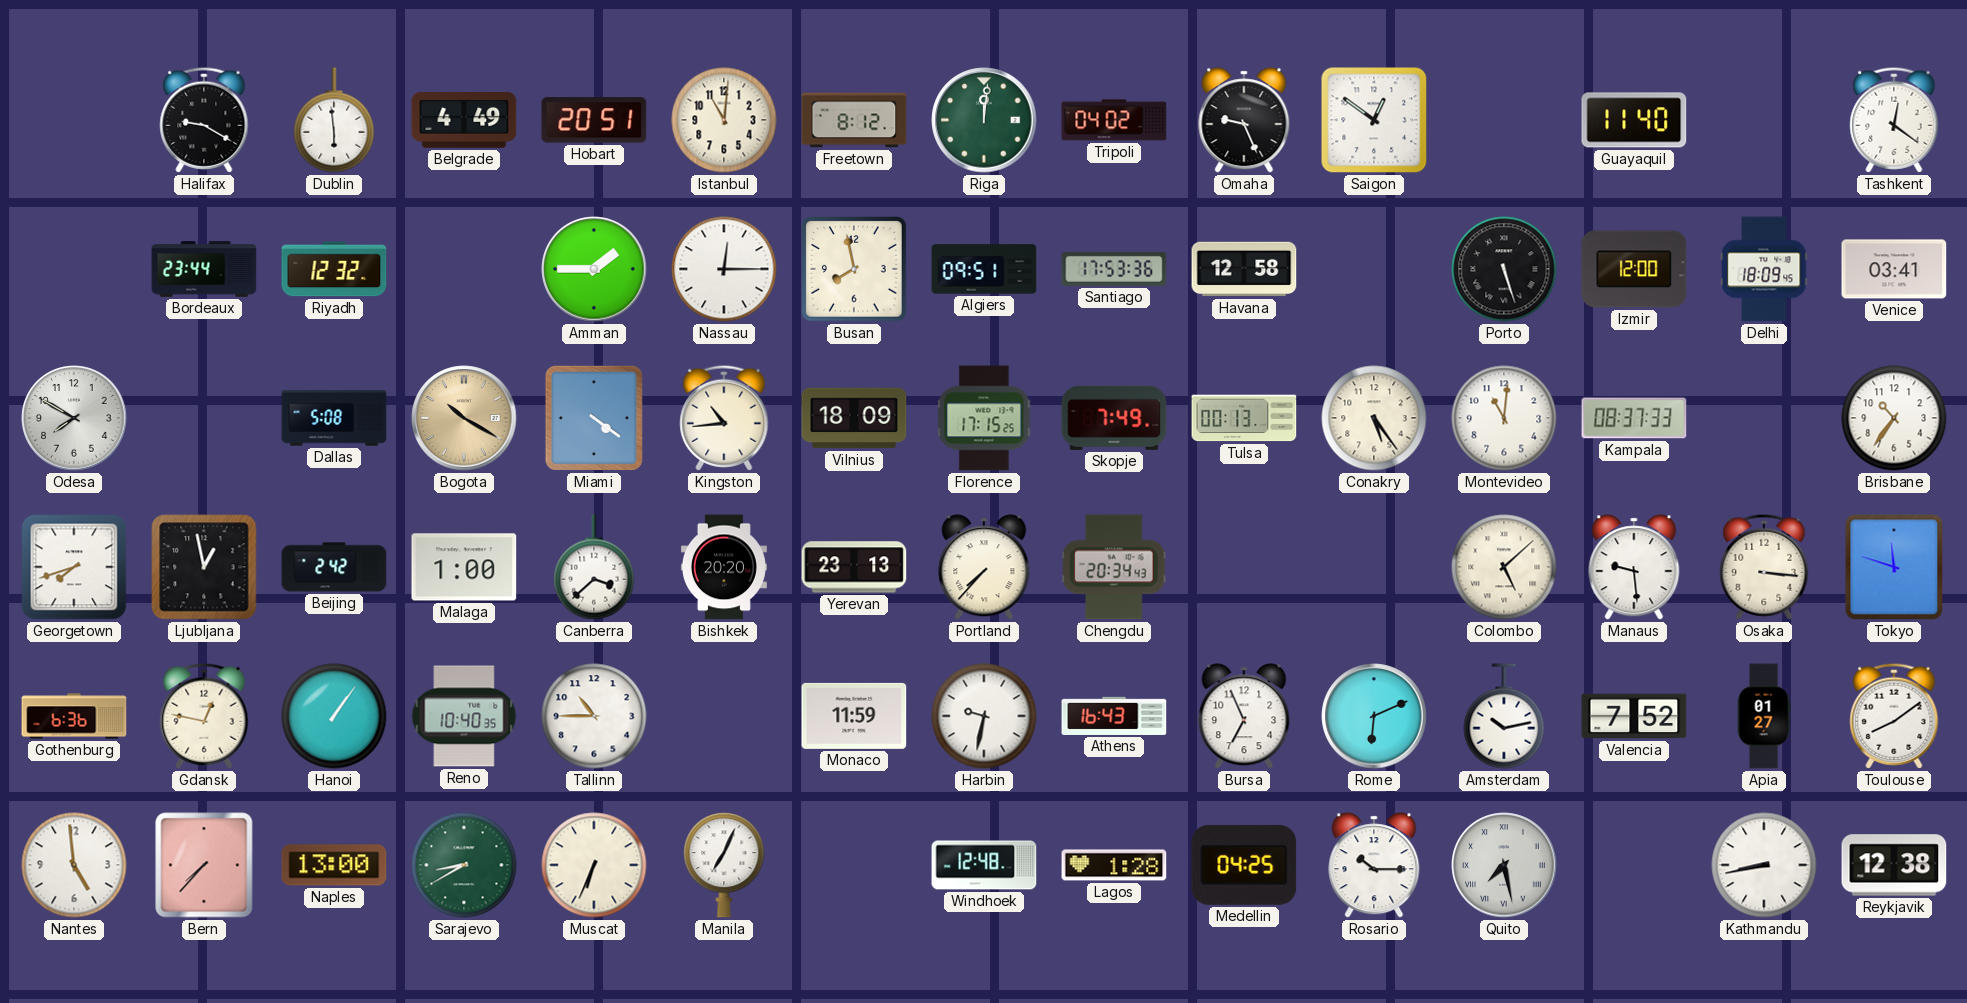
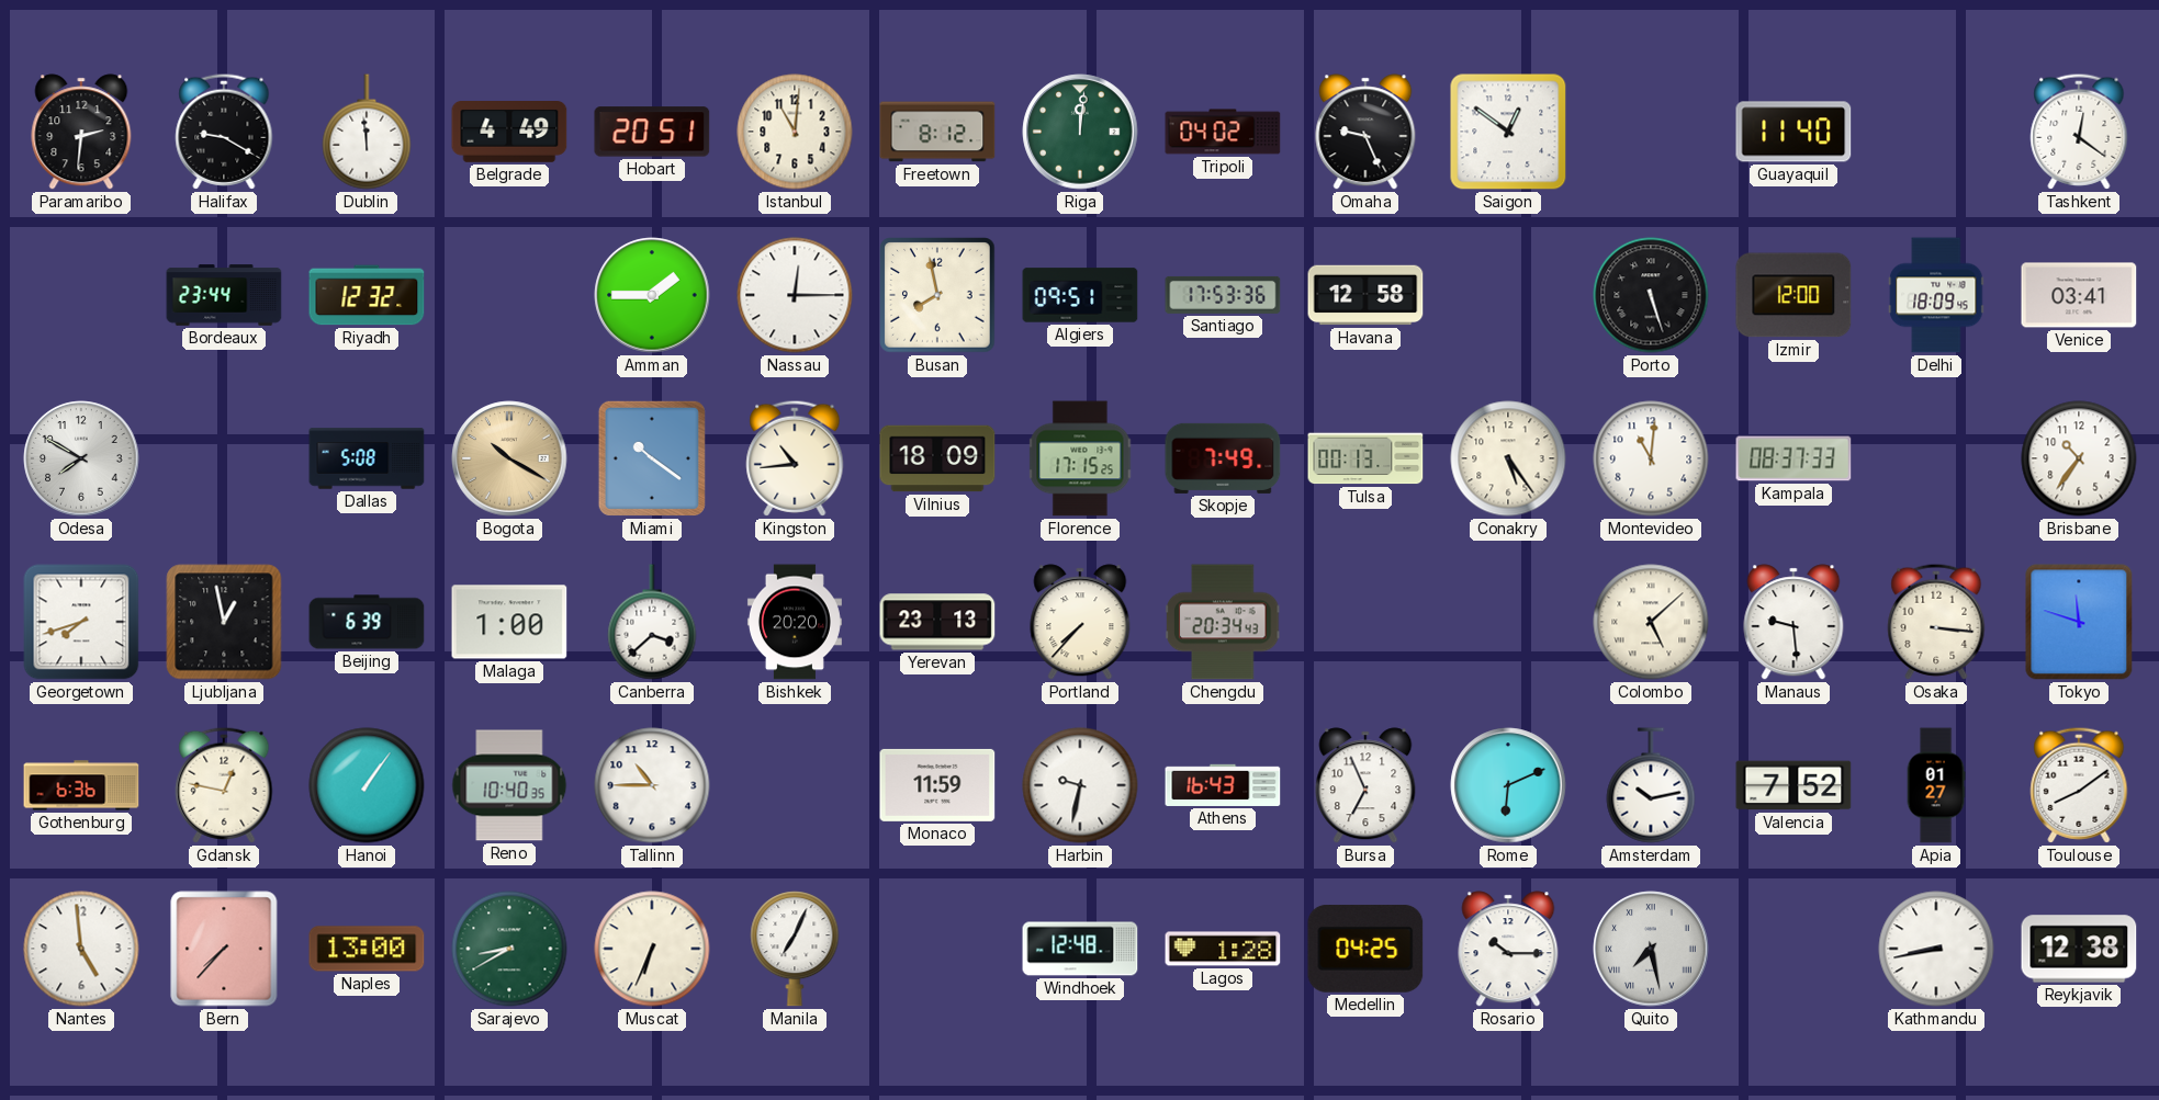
Paramaribo: none -> 2:31
Dublin: 5:59 -> 11:59
Miami: 4:21 -> 10:21
Beijing: 2:42 -> 6:39
